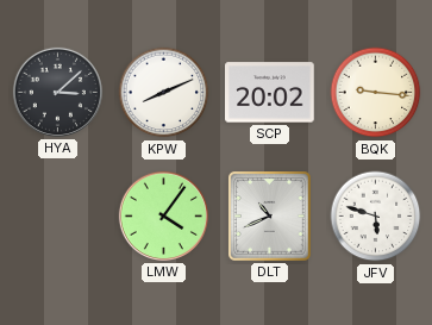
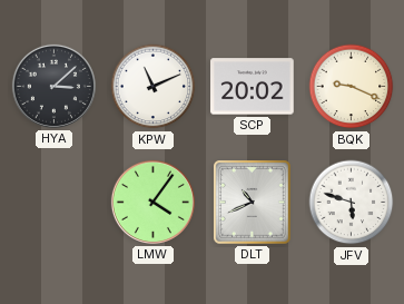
KPW: 8:11 -> 11:11
BQK: 9:16 -> 9:19
